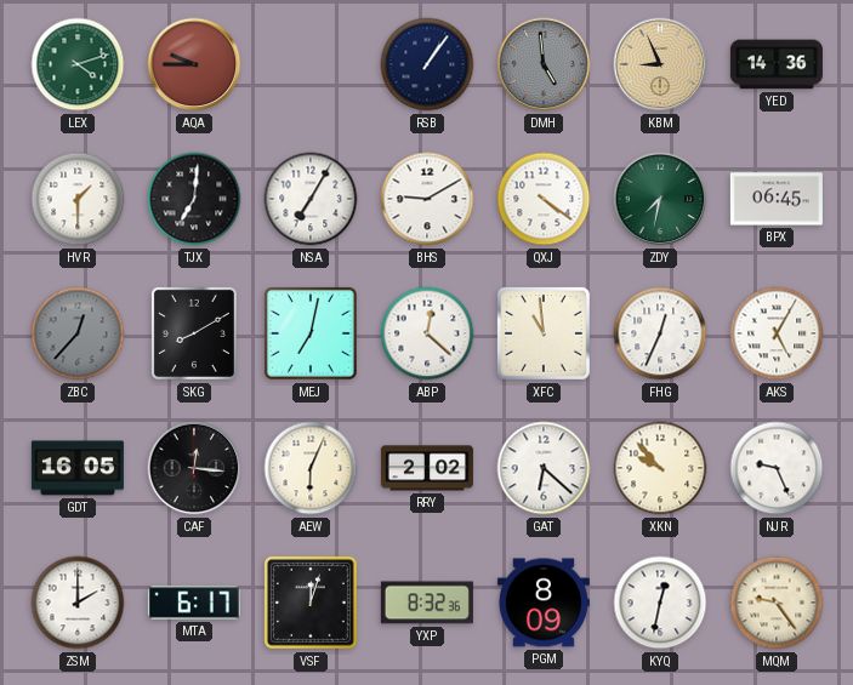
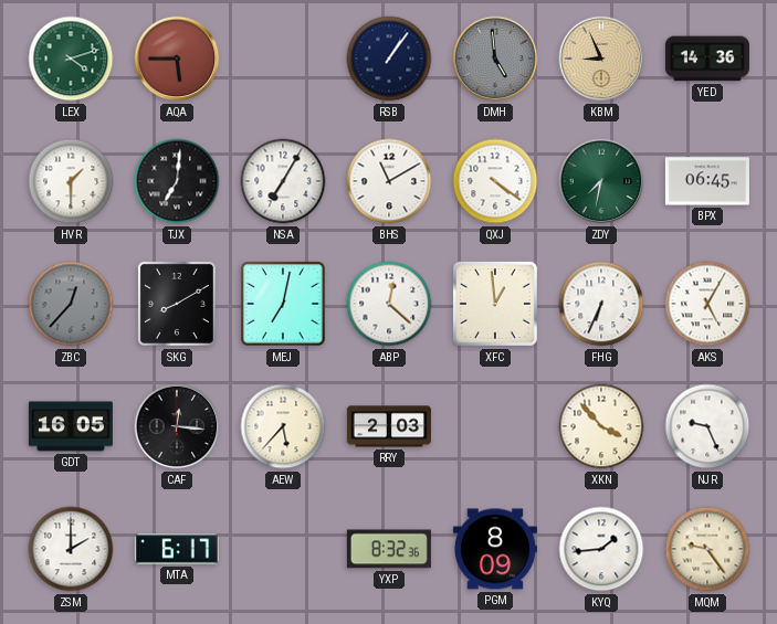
AQA: 9:45 -> 5:45
BHS: 9:10 -> 11:10
XFC: 10:59 -> 12:59
FHG: 12:34 -> 6:34
AEW: 6:04 -> 5:37
RRY: 2:02 -> 2:03
GAT: 6:22 -> none
XKN: 9:53 -> 3:53
VSF: 12:03 -> none
KYQ: 12:32 -> 1:44
